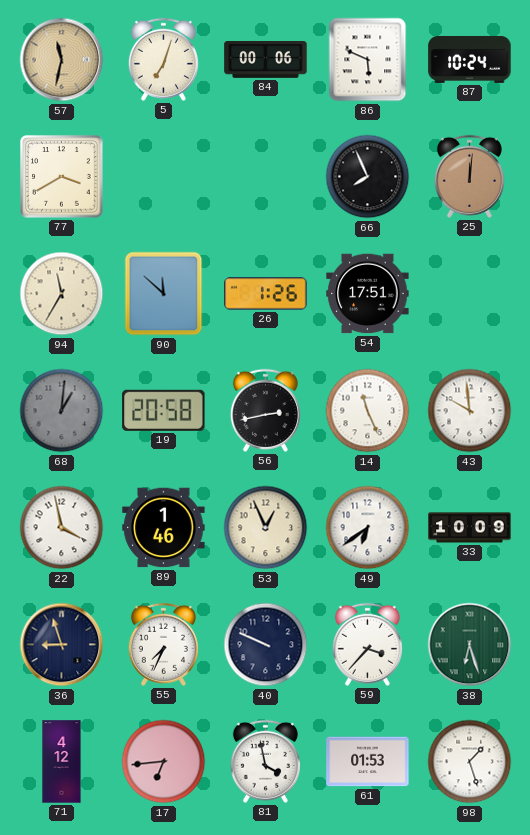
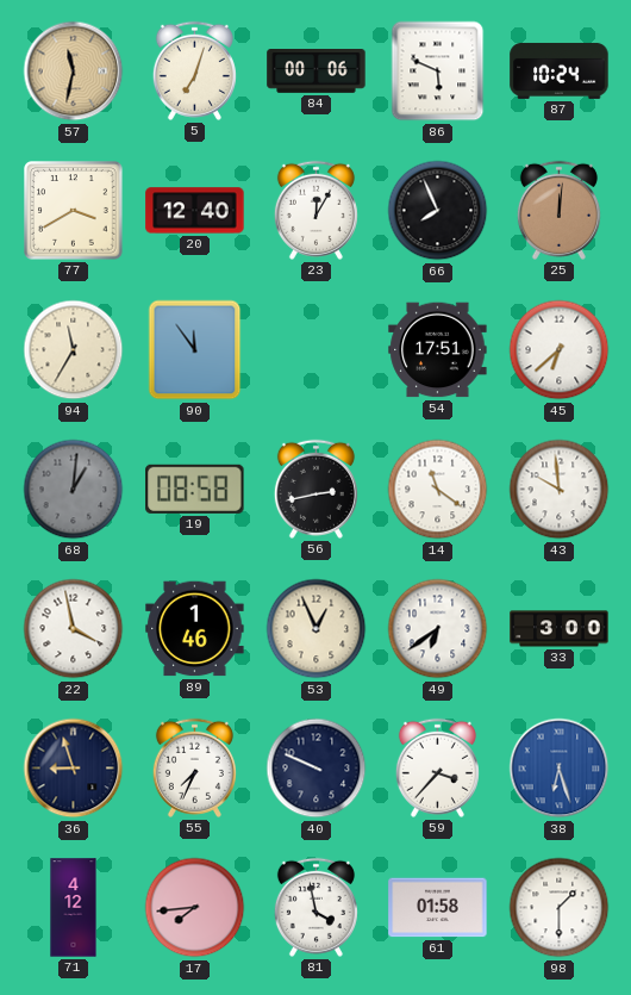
20: none -> 12:40
23: none -> 12:05
90: 11:52 -> 11:54
26: 1:26 -> none
45: none -> 6:38
19: 20:58 -> 08:58
14: 11:26 -> 11:21
33: 10:09 -> 3:00
38 dial: green -> blue
17: 6:44 -> 7:44
61: 01:53 -> 01:58
98: 1:27 -> 1:30
